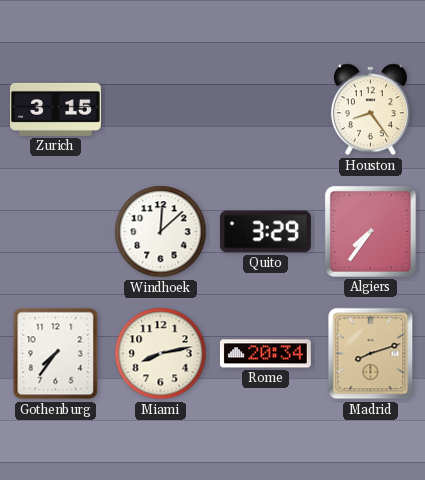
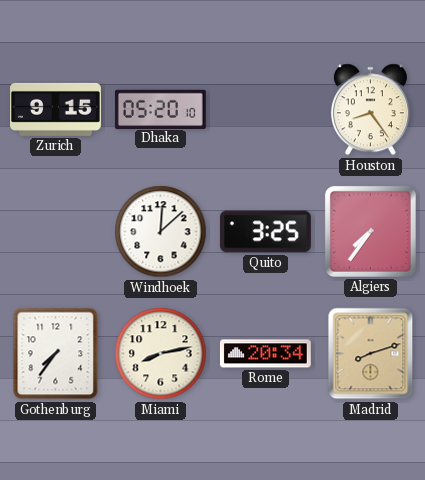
Zurich: 3:15 -> 9:15
Dhaka: none -> 05:20
Quito: 3:29 -> 3:25
